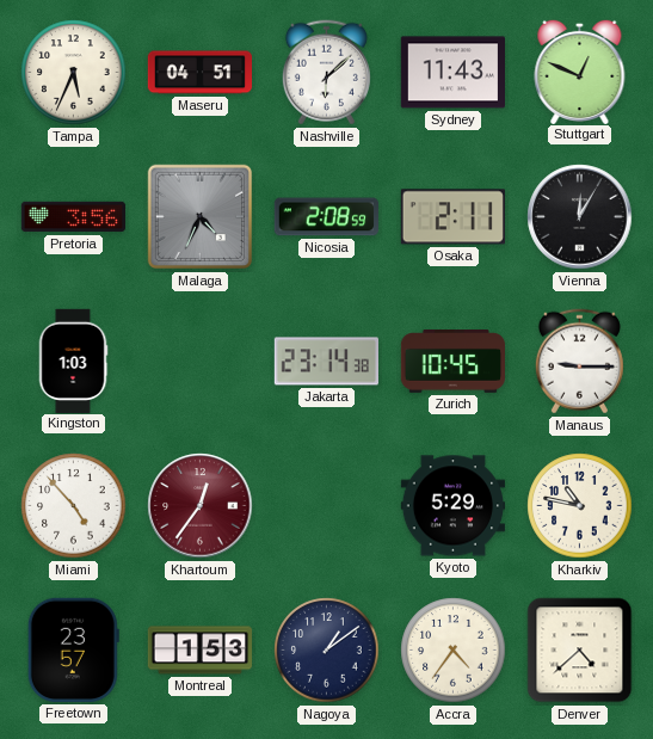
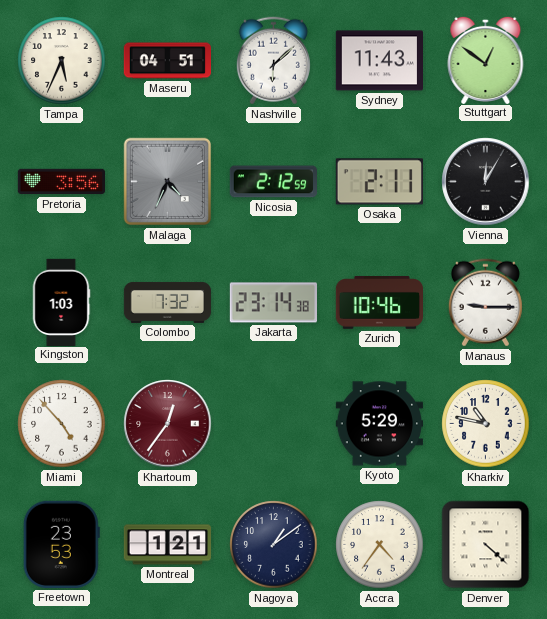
Stuttgart: 12:49 -> 12:51
Nicosia: 2:08 -> 2:12
Colombo: none -> 7:32
Zurich: 10:45 -> 10:46
Freetown: 23:57 -> 23:53
Montreal: 1:53 -> 1:21
Denver: 4:38 -> 4:22
